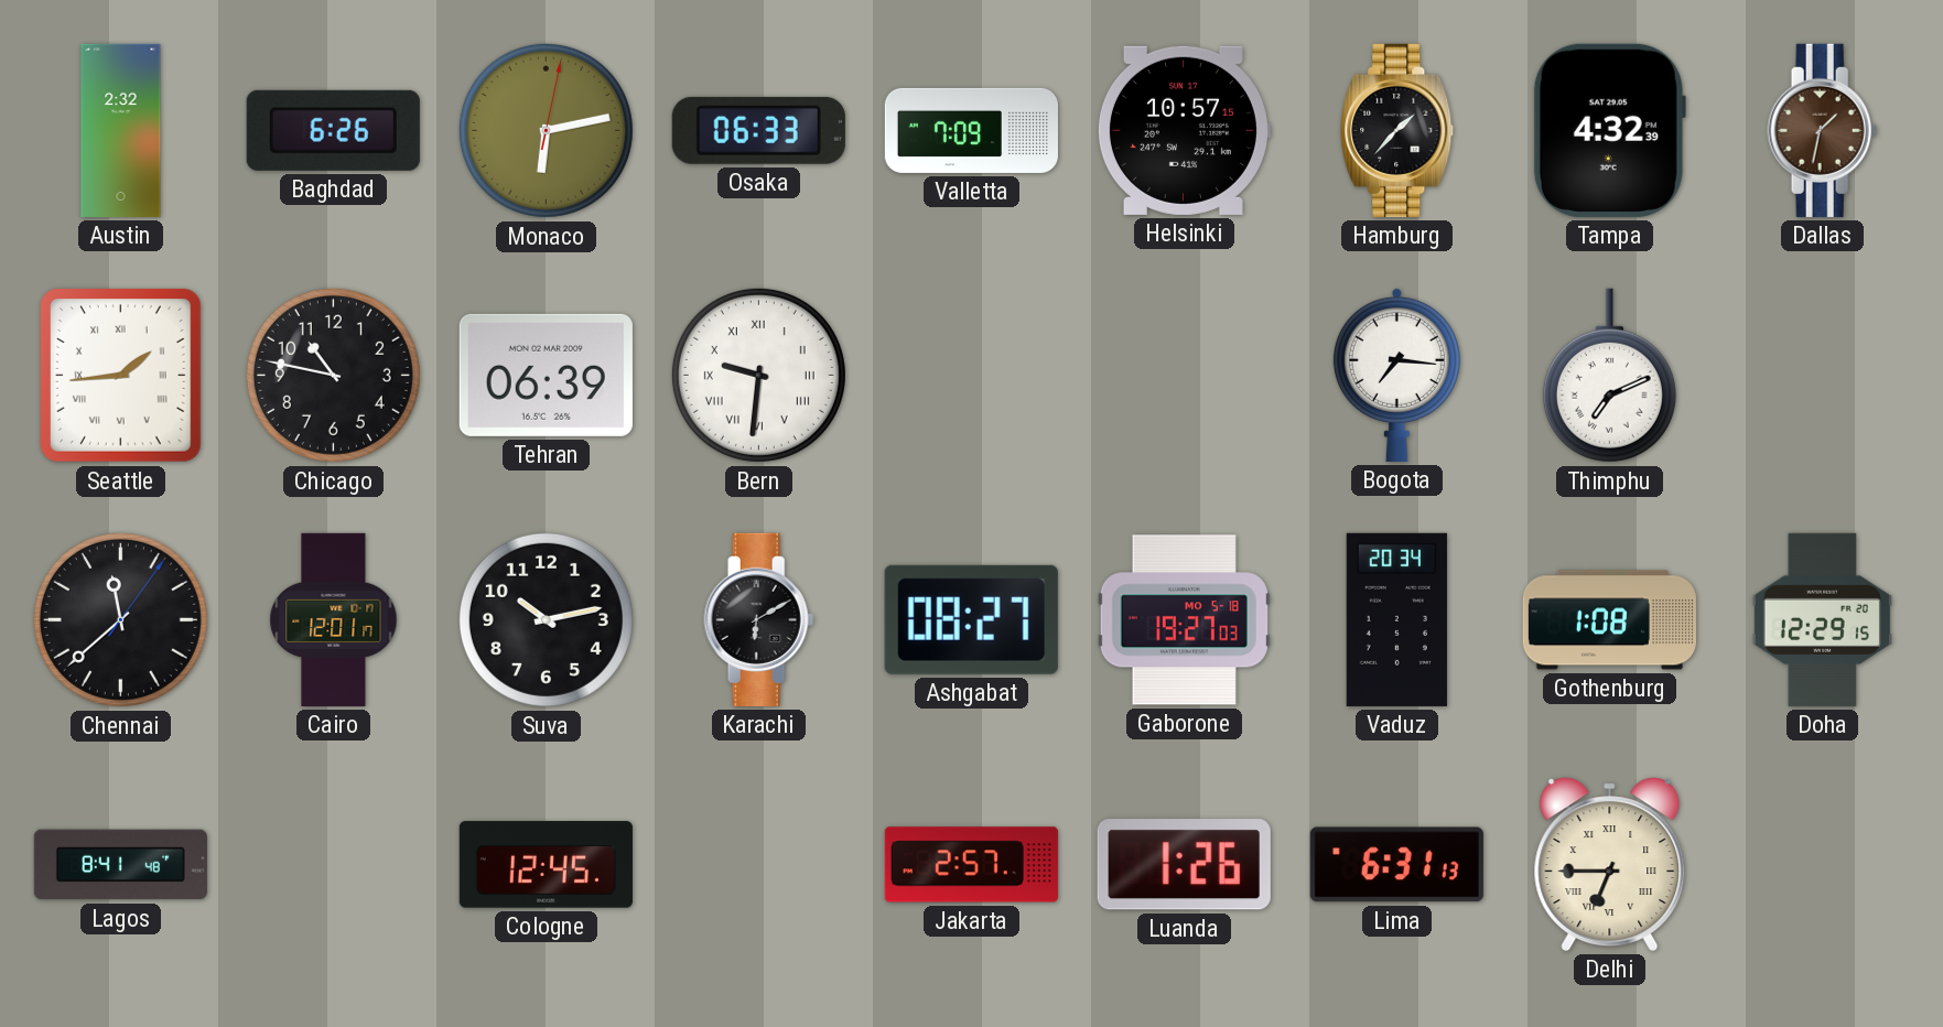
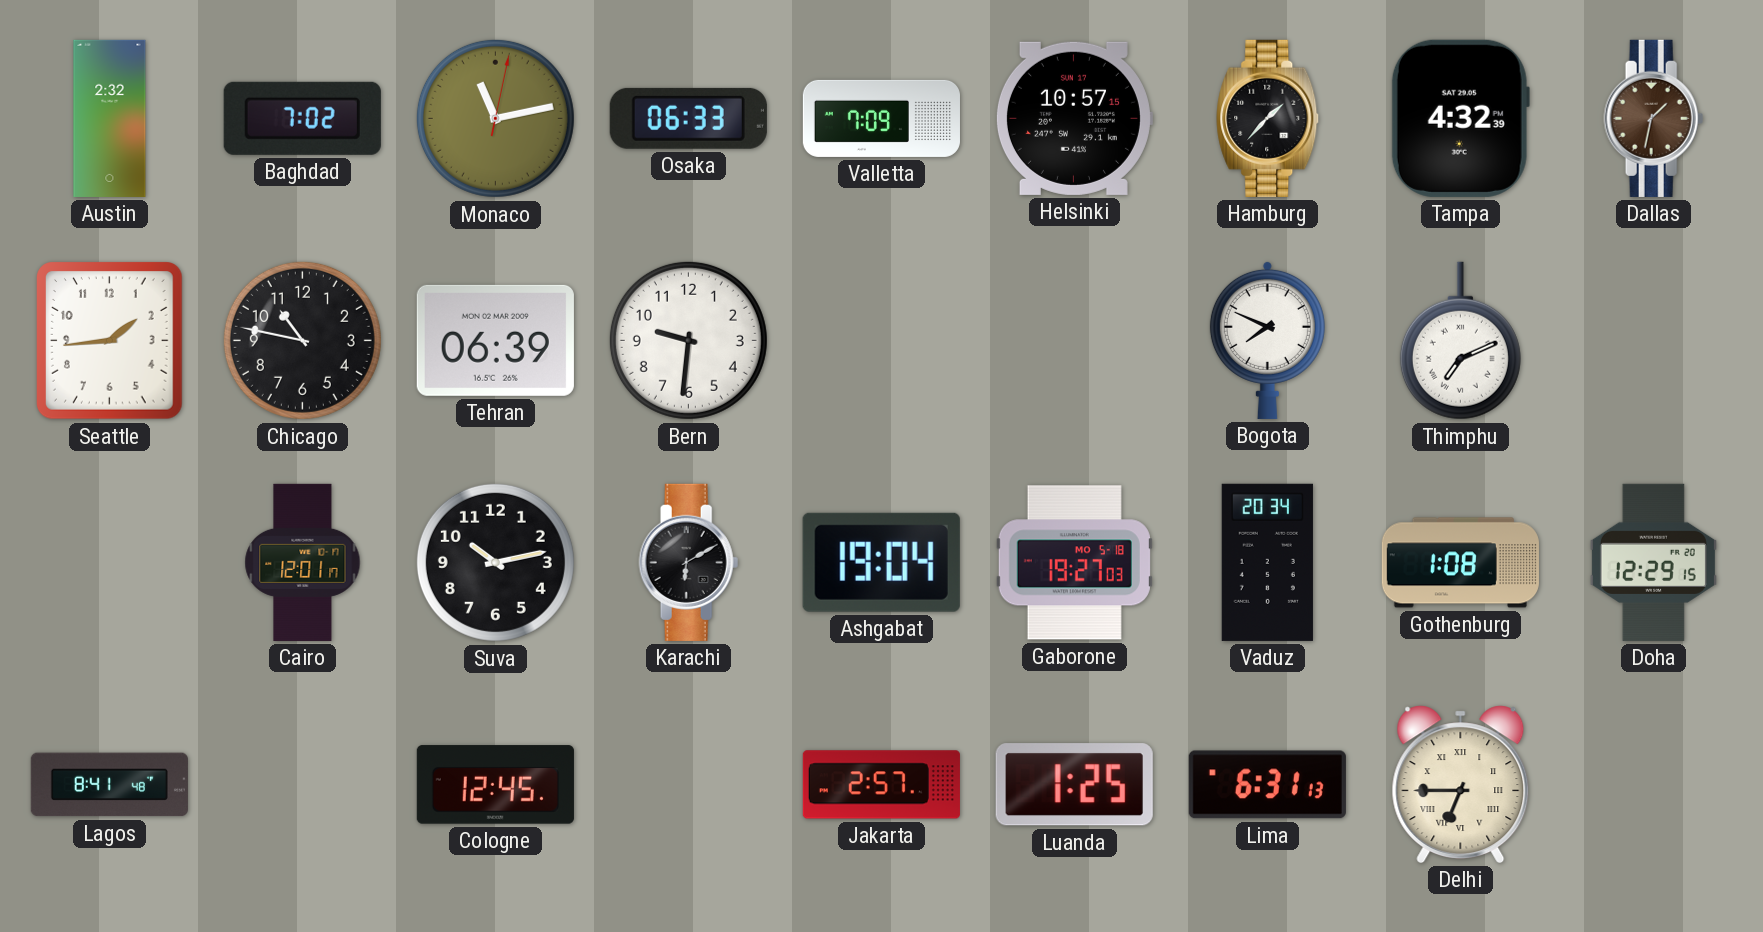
Baghdad: 6:26 -> 7:02
Monaco: 6:13 -> 11:13
Seattle numerals: Roman -> Arabic
Bern numerals: Roman -> Arabic
Bogota: 7:16 -> 7:49
Chennai: 11:38 -> none
Ashgabat: 08:27 -> 19:04
Luanda: 1:26 -> 1:25
